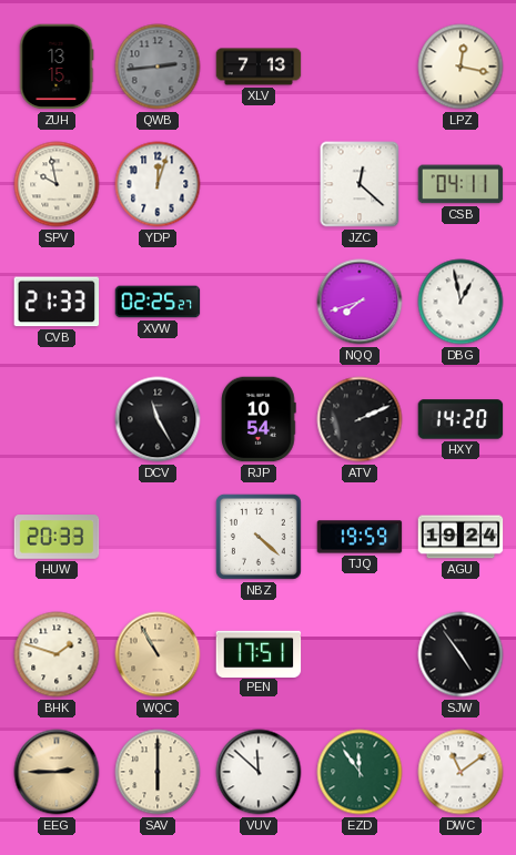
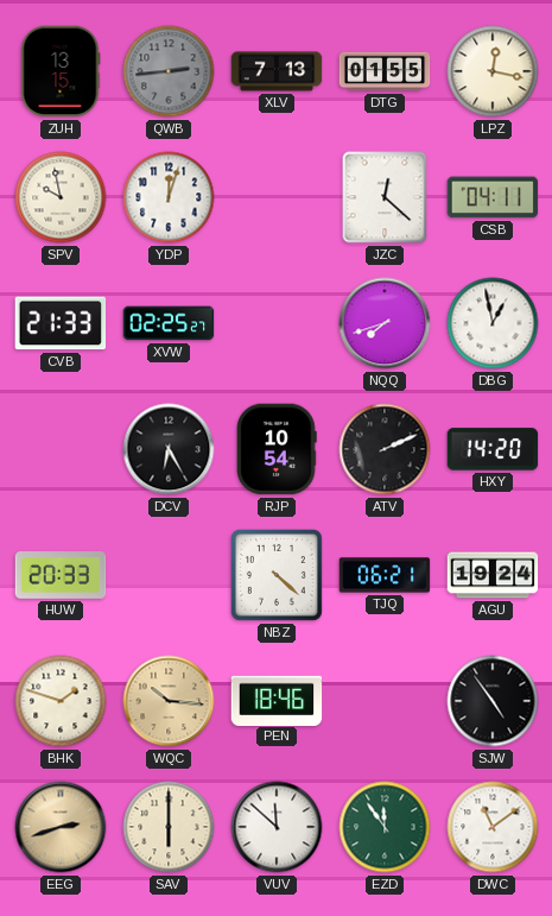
DTG: none -> 01:55
DCV: 11:25 -> 6:25
TJQ: 19:59 -> 06:21
WQC: 10:55 -> 10:16
PEN: 17:51 -> 18:46
EEG: 2:45 -> 2:42
